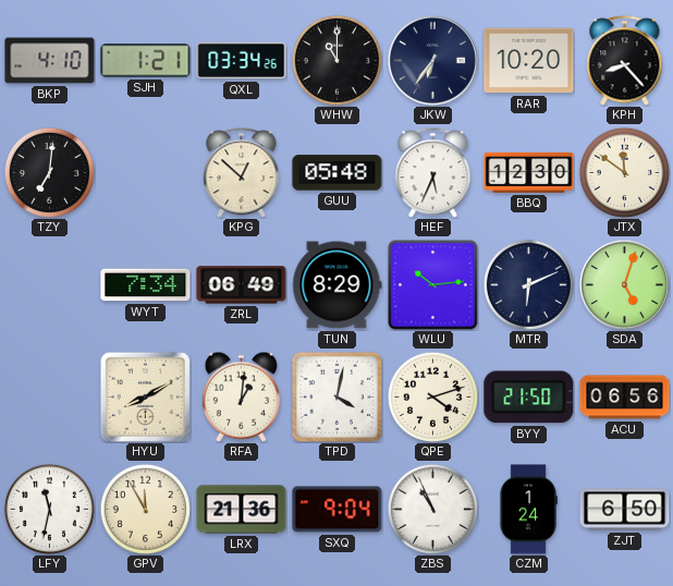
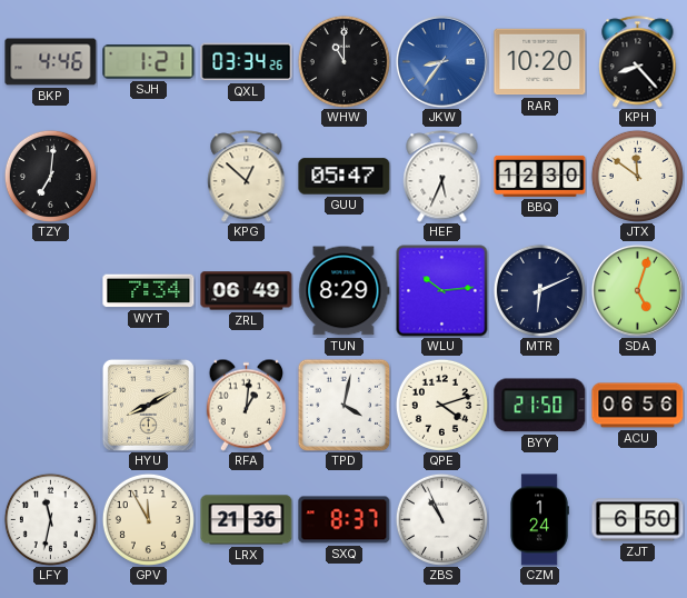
BKP: 4:10 -> 4:46
JKW: 6:36 -> 8:36
JKW dial: navy -> blue
GUU: 05:48 -> 05:47
SXQ: 9:04 -> 8:37
